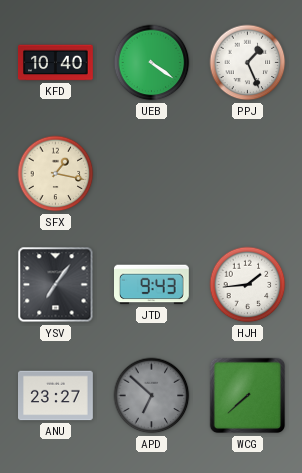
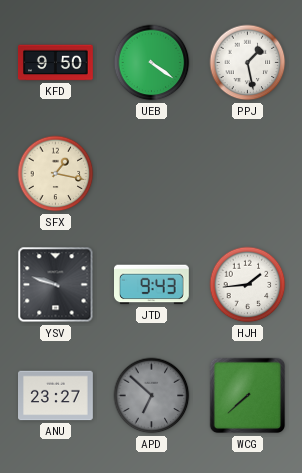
KFD: 10:40 -> 9:50
PPJ: 1:26 -> 1:28
YSV: 7:06 -> 9:48
